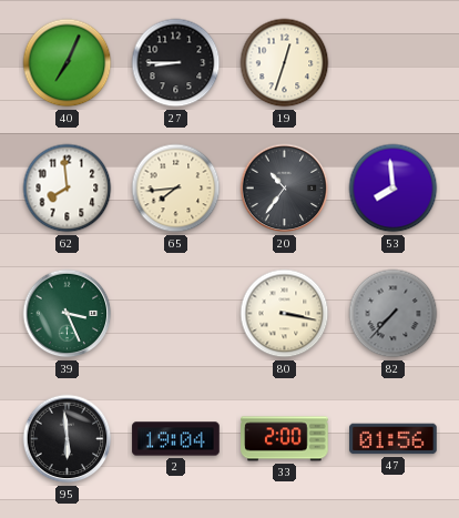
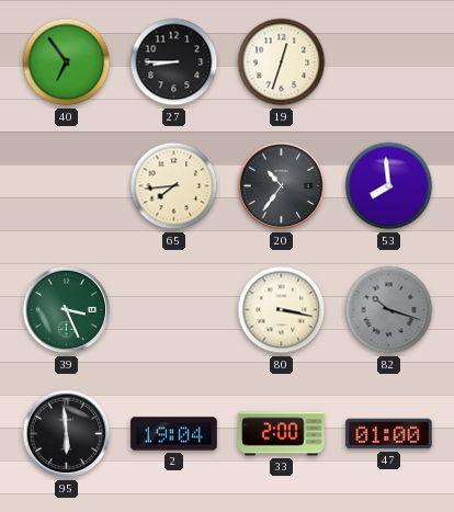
40: 7:04 -> 6:54
62: 7:59 -> none
82: 7:37 -> 10:18
47: 01:56 -> 01:00
